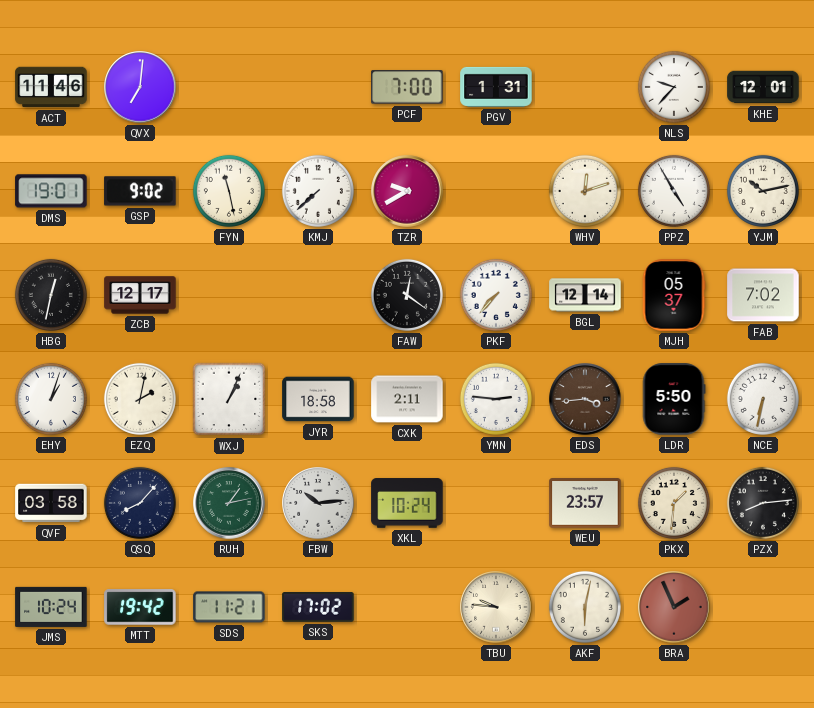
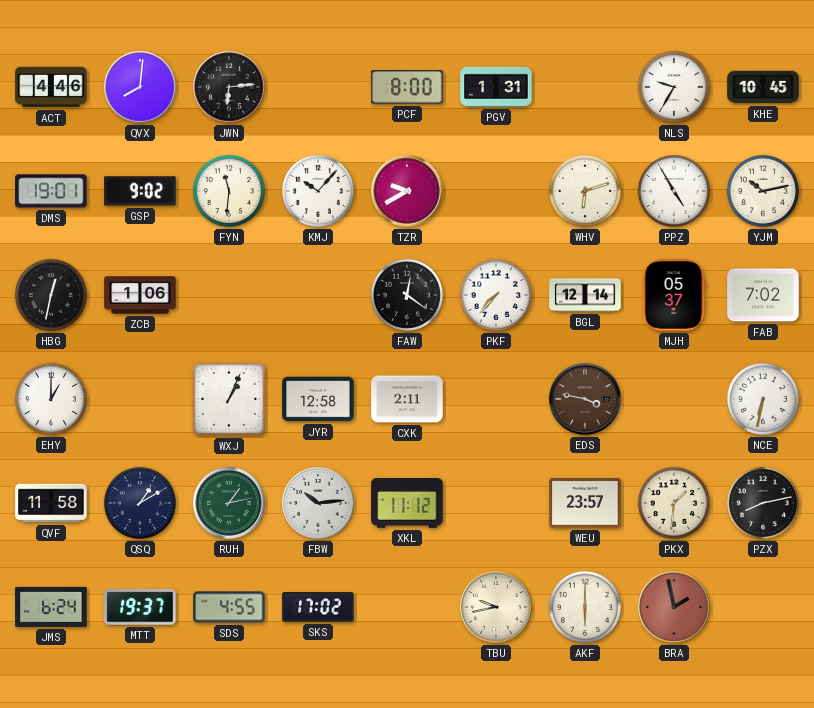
ACT: 11:46 -> 4:46
QVX: 7:01 -> 8:01
JWN: none -> 6:14
PCF: 7:00 -> 8:00
NLS: 9:37 -> 9:35
KHE: 12:01 -> 10:45
FYN: 11:28 -> 11:31
KMJ: 7:38 -> 10:07
WHV: 12:12 -> 6:12
ZCB: 12:17 -> 1:06
EHY: 1:03 -> 1:00
EZQ: 2:02 -> none
JYR: 18:58 -> 12:58
YMN: 2:46 -> none
EDS: 3:44 -> 3:47
LDR: 5:50 -> none
QVF: 03:58 -> 11:58
QSQ: 8:07 -> 1:10
XKL: 10:24 -> 11:12
PZX: 8:14 -> 8:13
JMS: 10:24 -> 6:24
MTT: 19:42 -> 19:37
SDS: 11:21 -> 4:55
TBU: 9:46 -> 9:43
AKF: 6:02 -> 6:00
BRA: 1:56 -> 1:58
